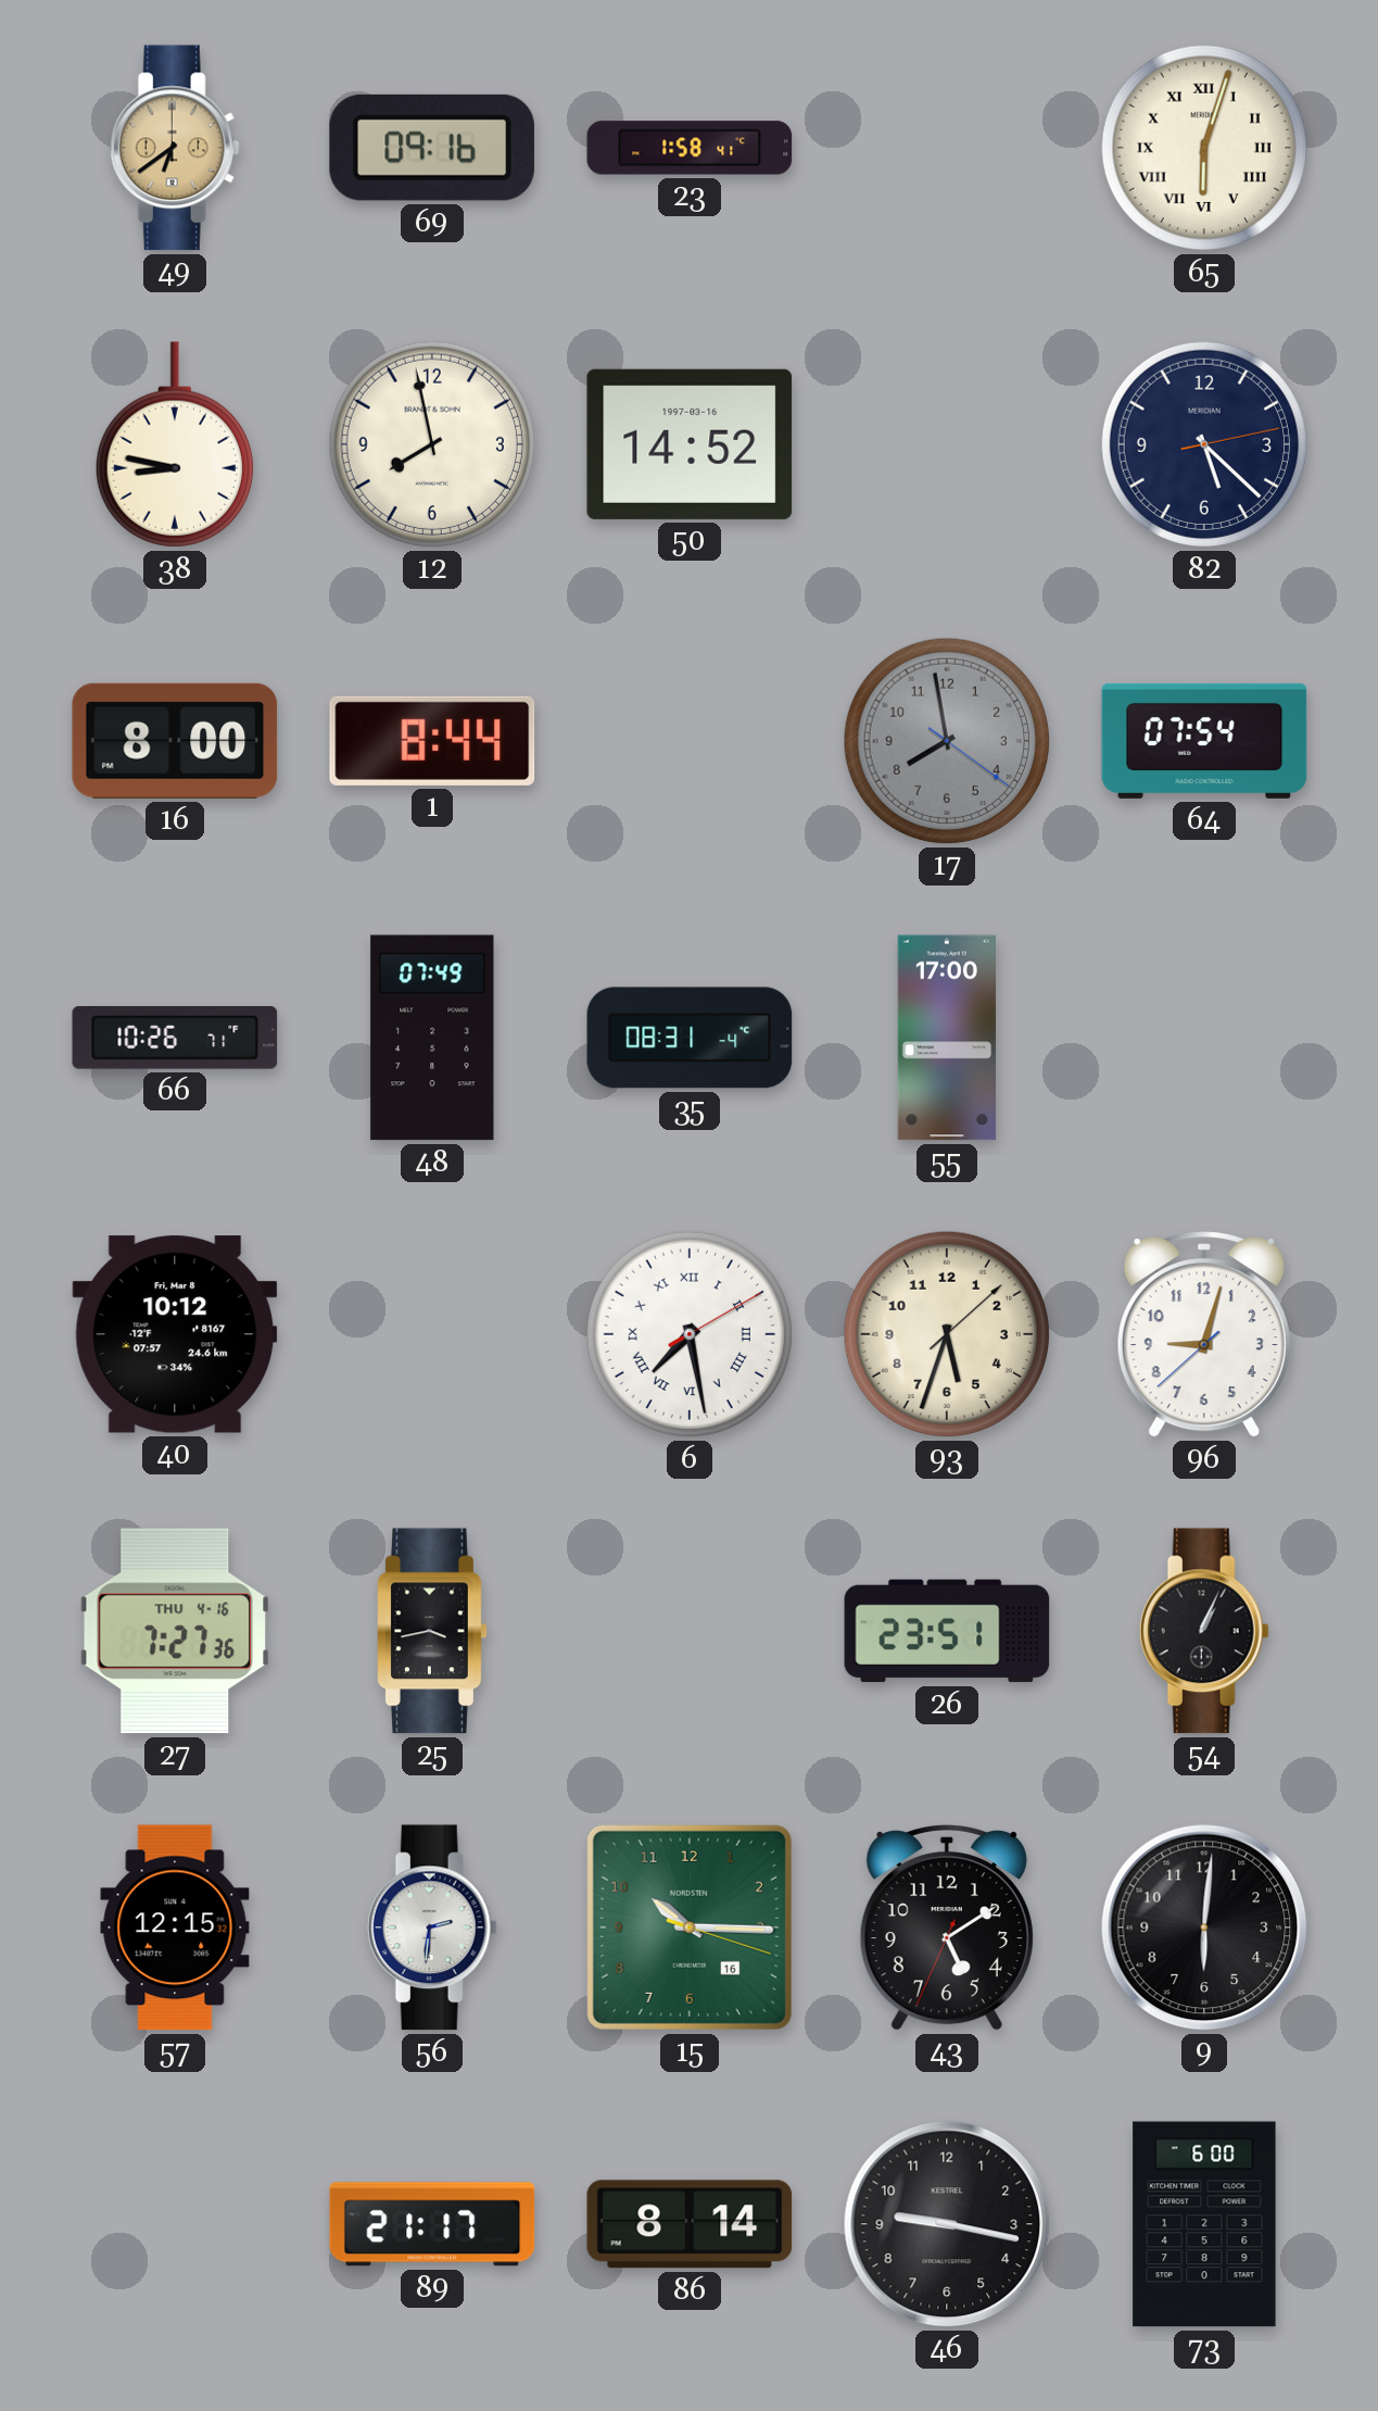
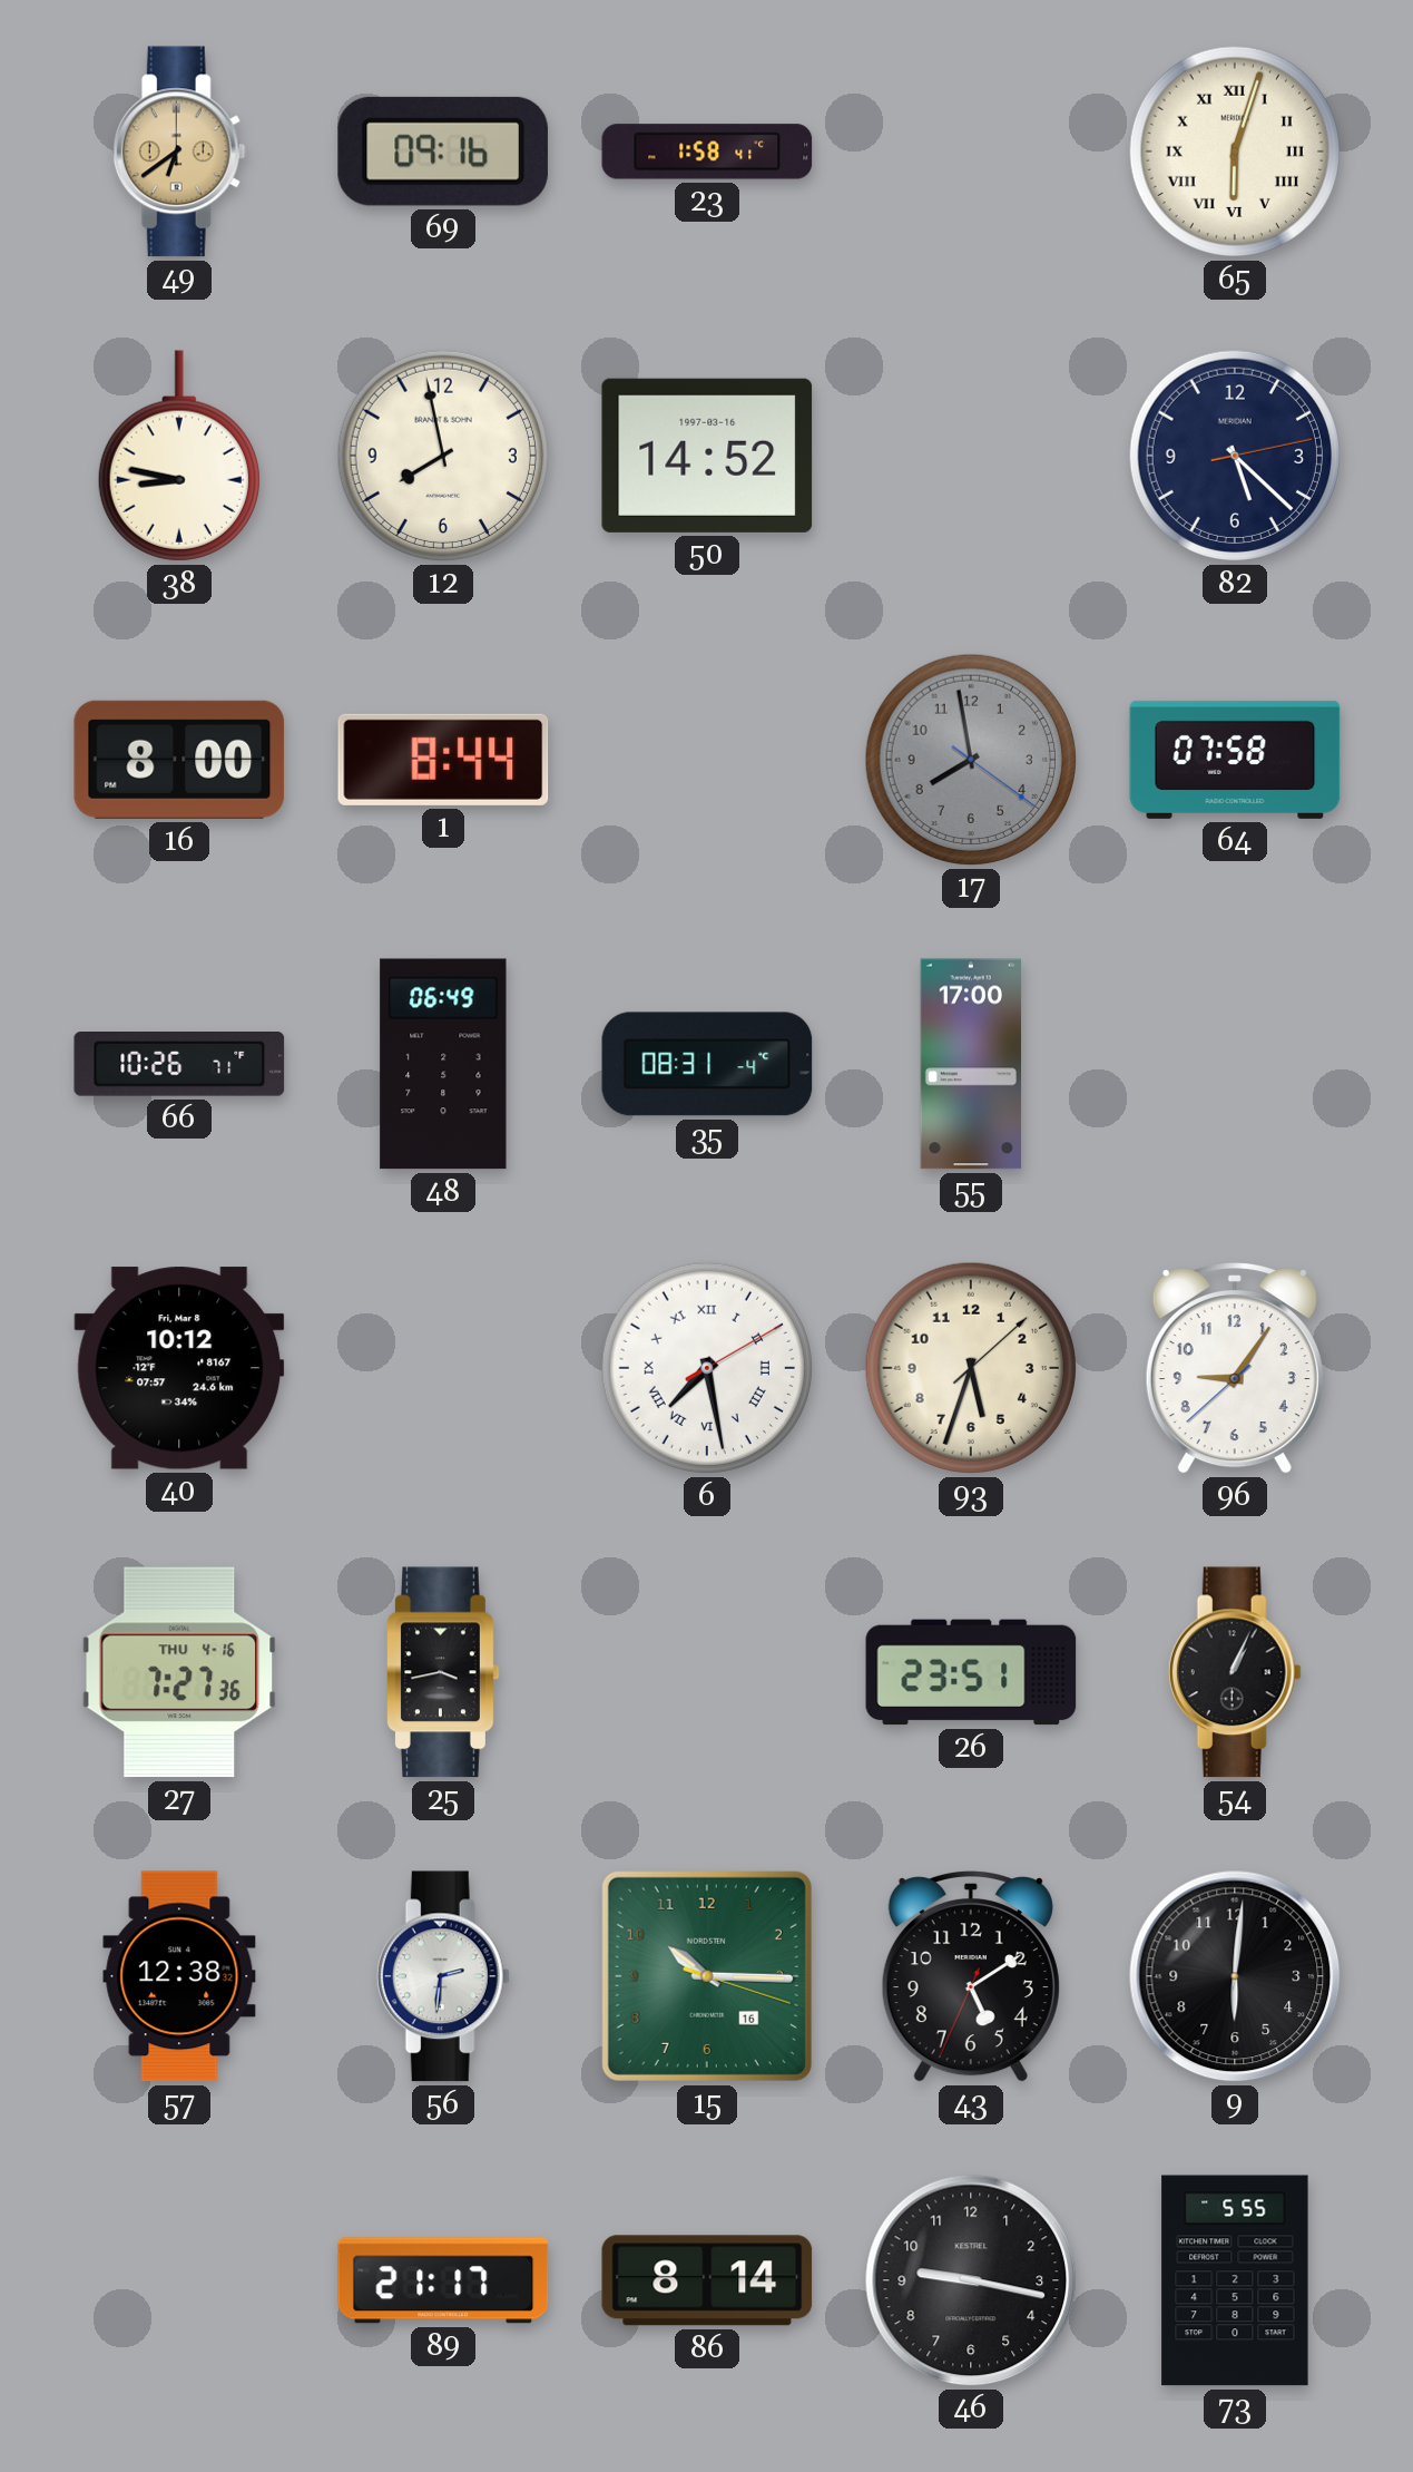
64: 07:54 -> 07:58
48: 07:49 -> 06:49
96: 9:02 -> 9:05
57: 12:15 -> 12:38
73: 6:00 -> 5:55
